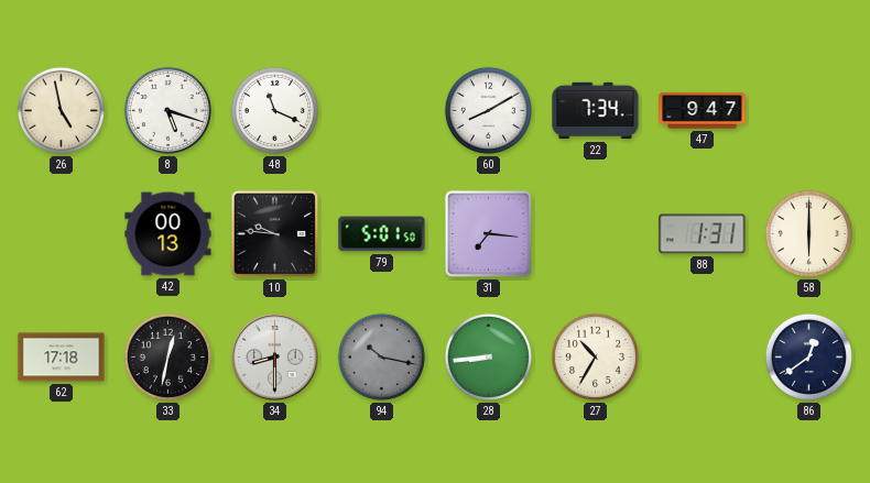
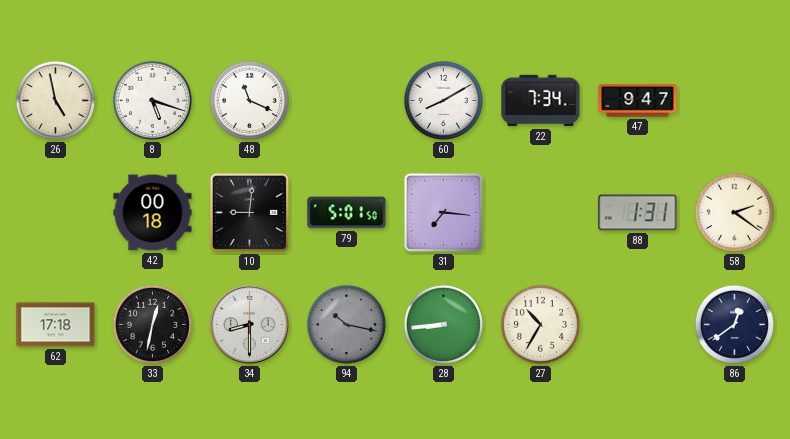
42: 00:13 -> 00:18
10: 9:46 -> 9:01
58: 6:00 -> 2:21
